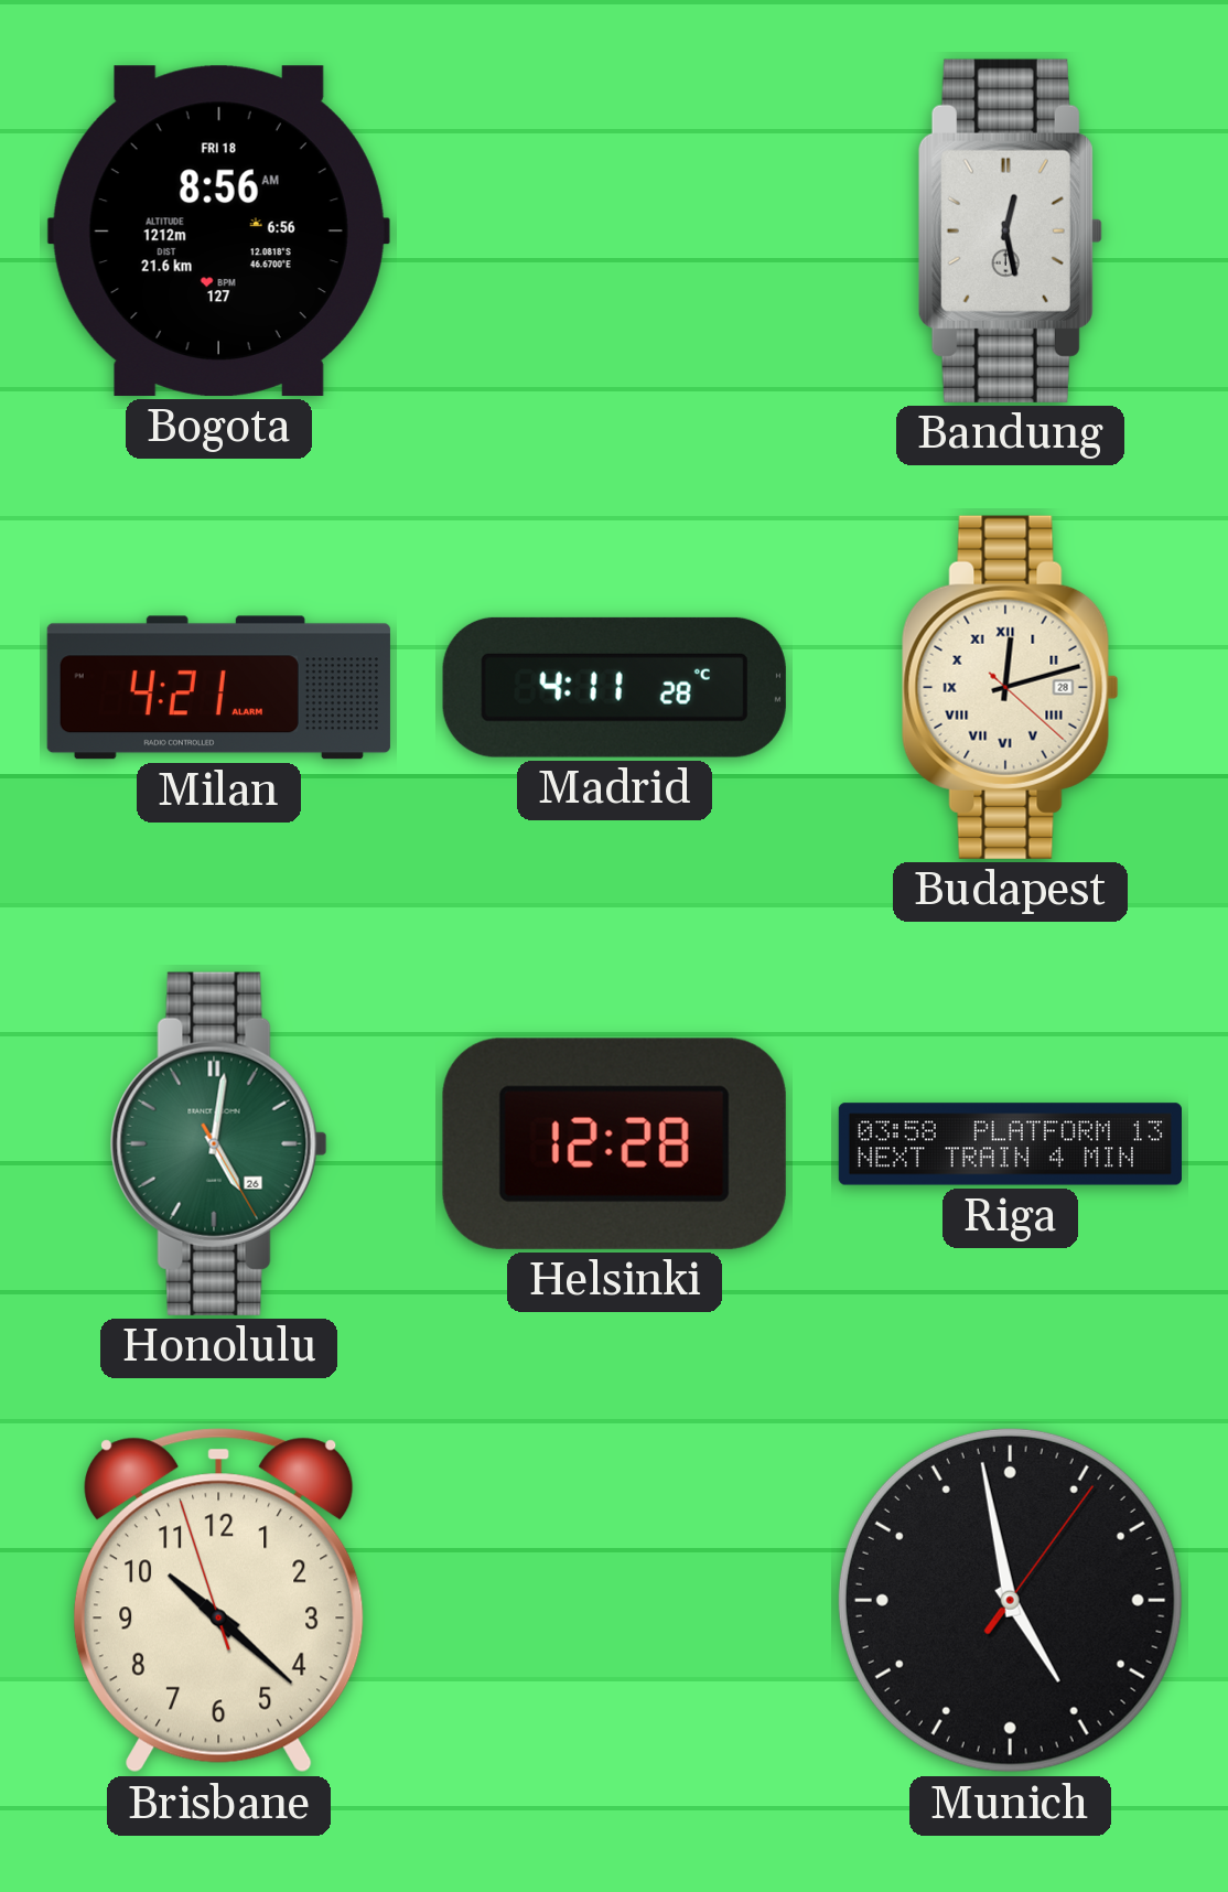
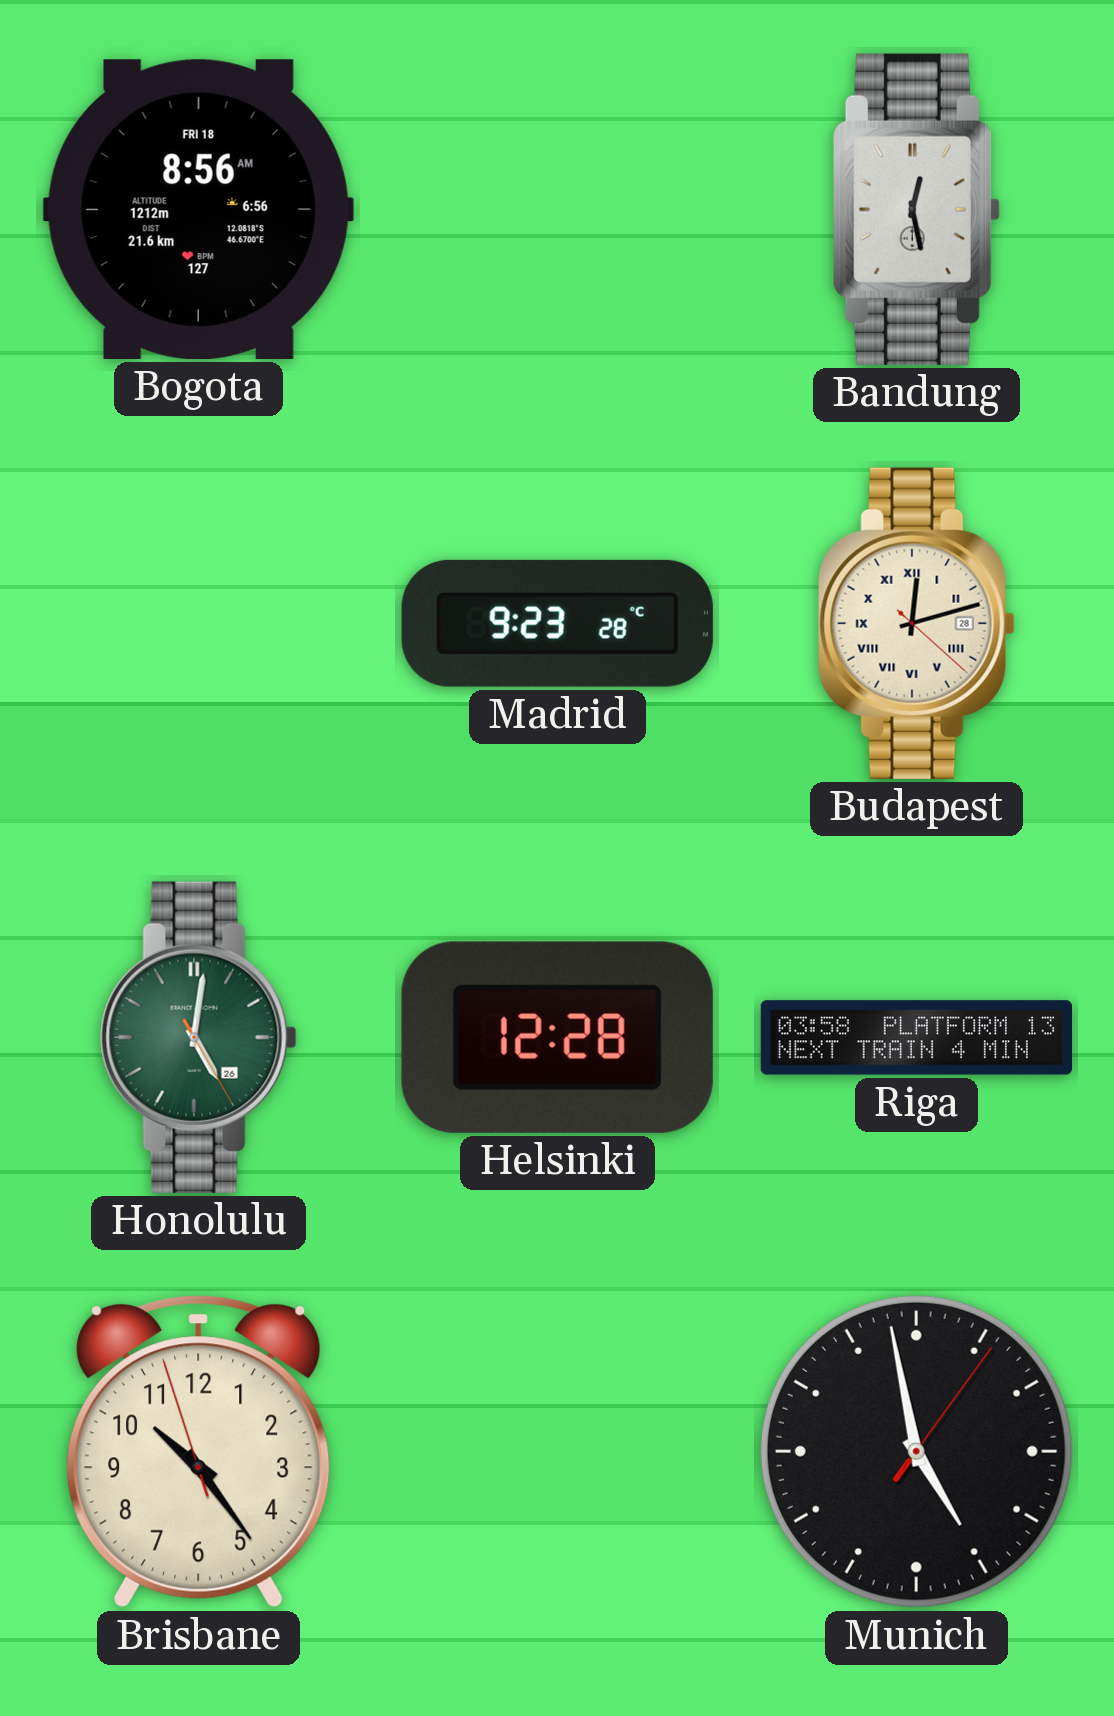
Milan: 4:21 -> none
Madrid: 4:11 -> 9:23
Brisbane: 10:21 -> 10:23
